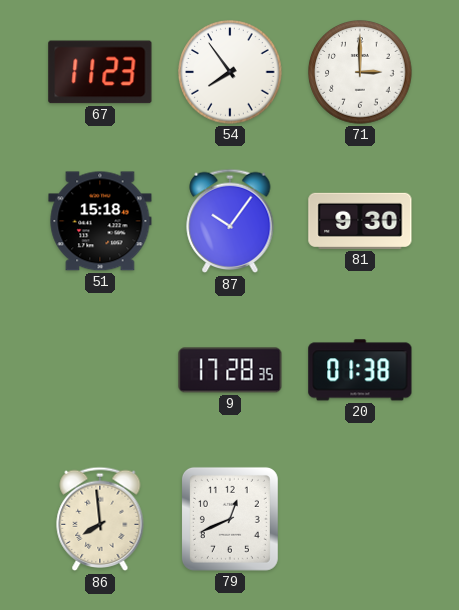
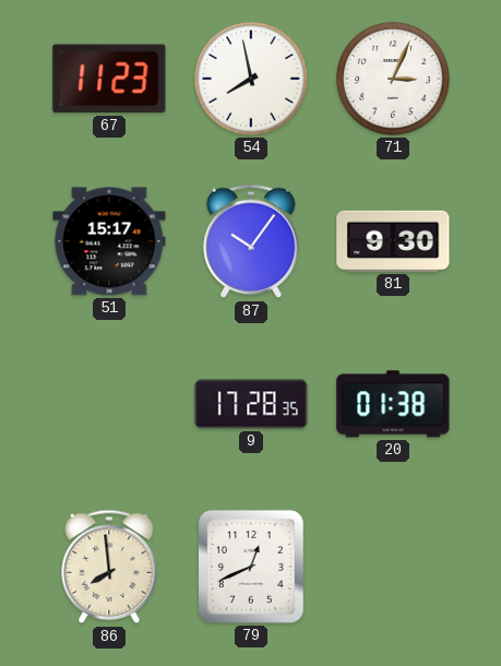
54: 7:54 -> 7:58
71: 3:00 -> 3:04
51: 15:18 -> 15:17
